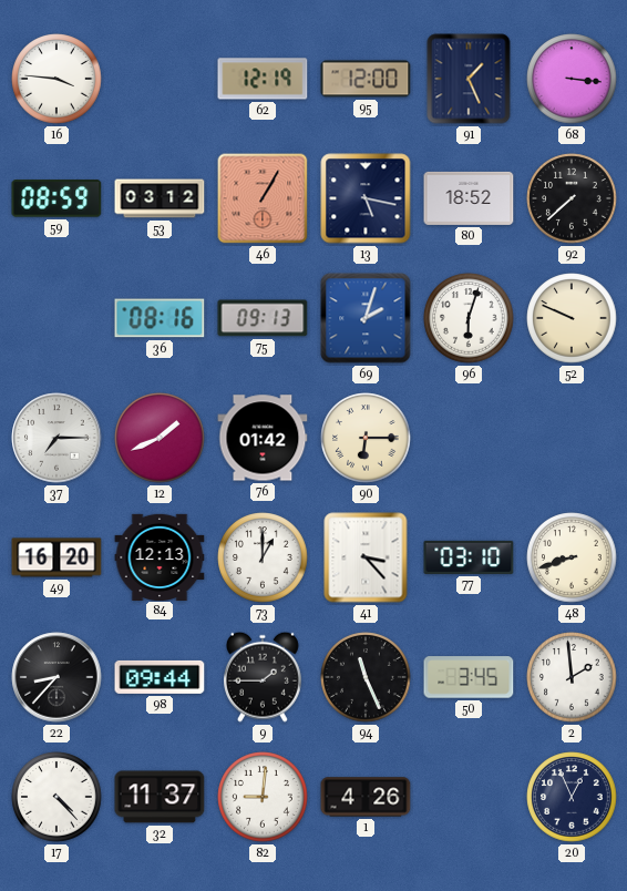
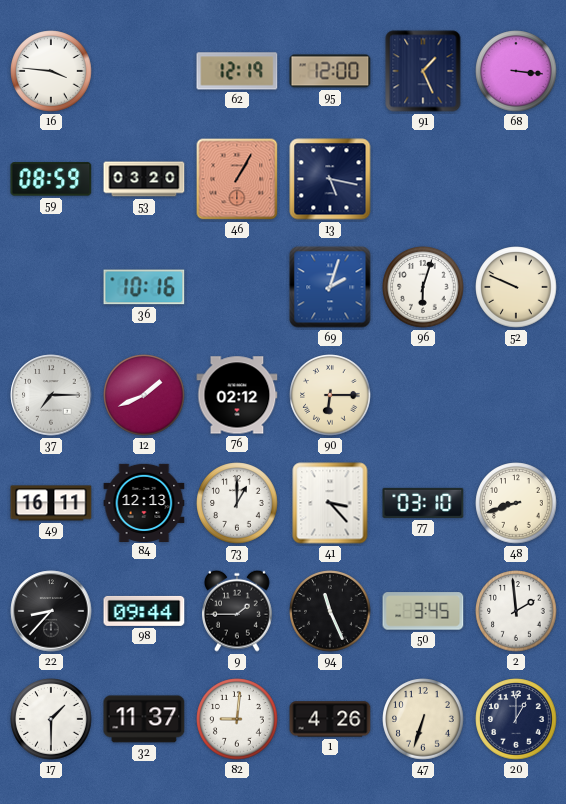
53: 03:12 -> 03:20
80: 18:52 -> none
92: 7:38 -> none
36: 08:16 -> 10:16
75: 09:13 -> none
76: 01:42 -> 02:12
49: 16:20 -> 16:11
17: 4:23 -> 1:30
47: none -> 6:33
20: 12:56 -> 1:00
